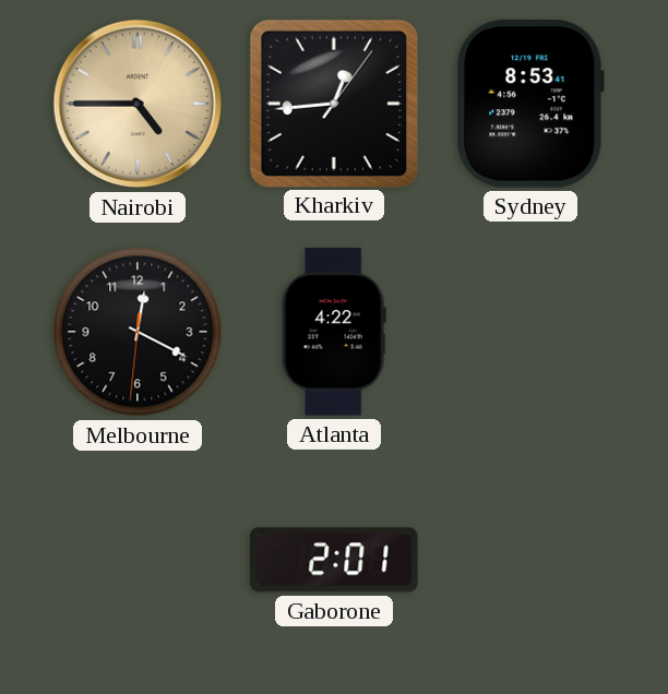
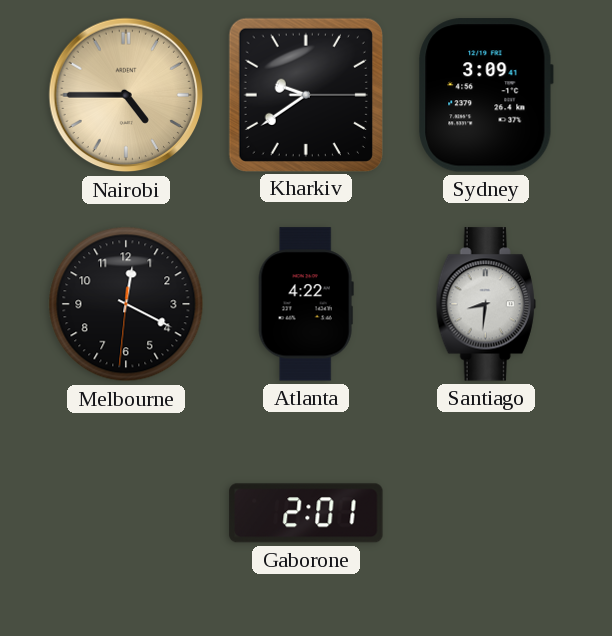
Kharkiv: 12:44 -> 9:39
Sydney: 8:53 -> 3:09
Santiago: none -> 8:31
